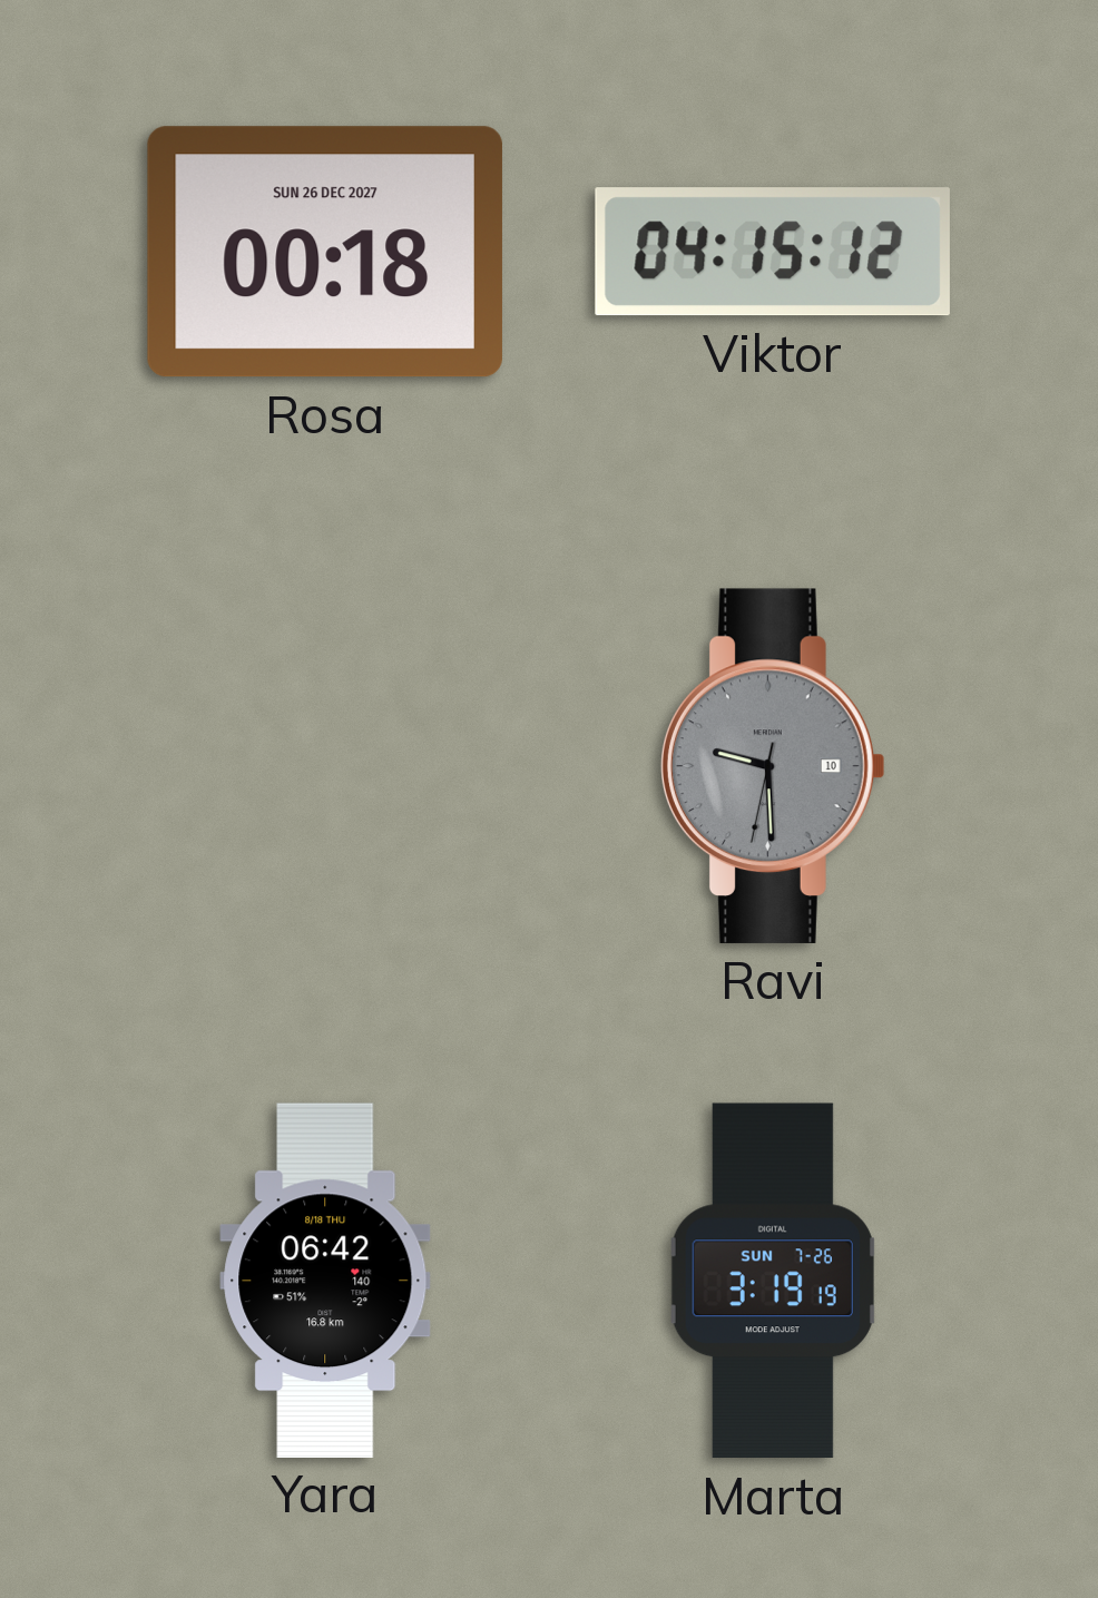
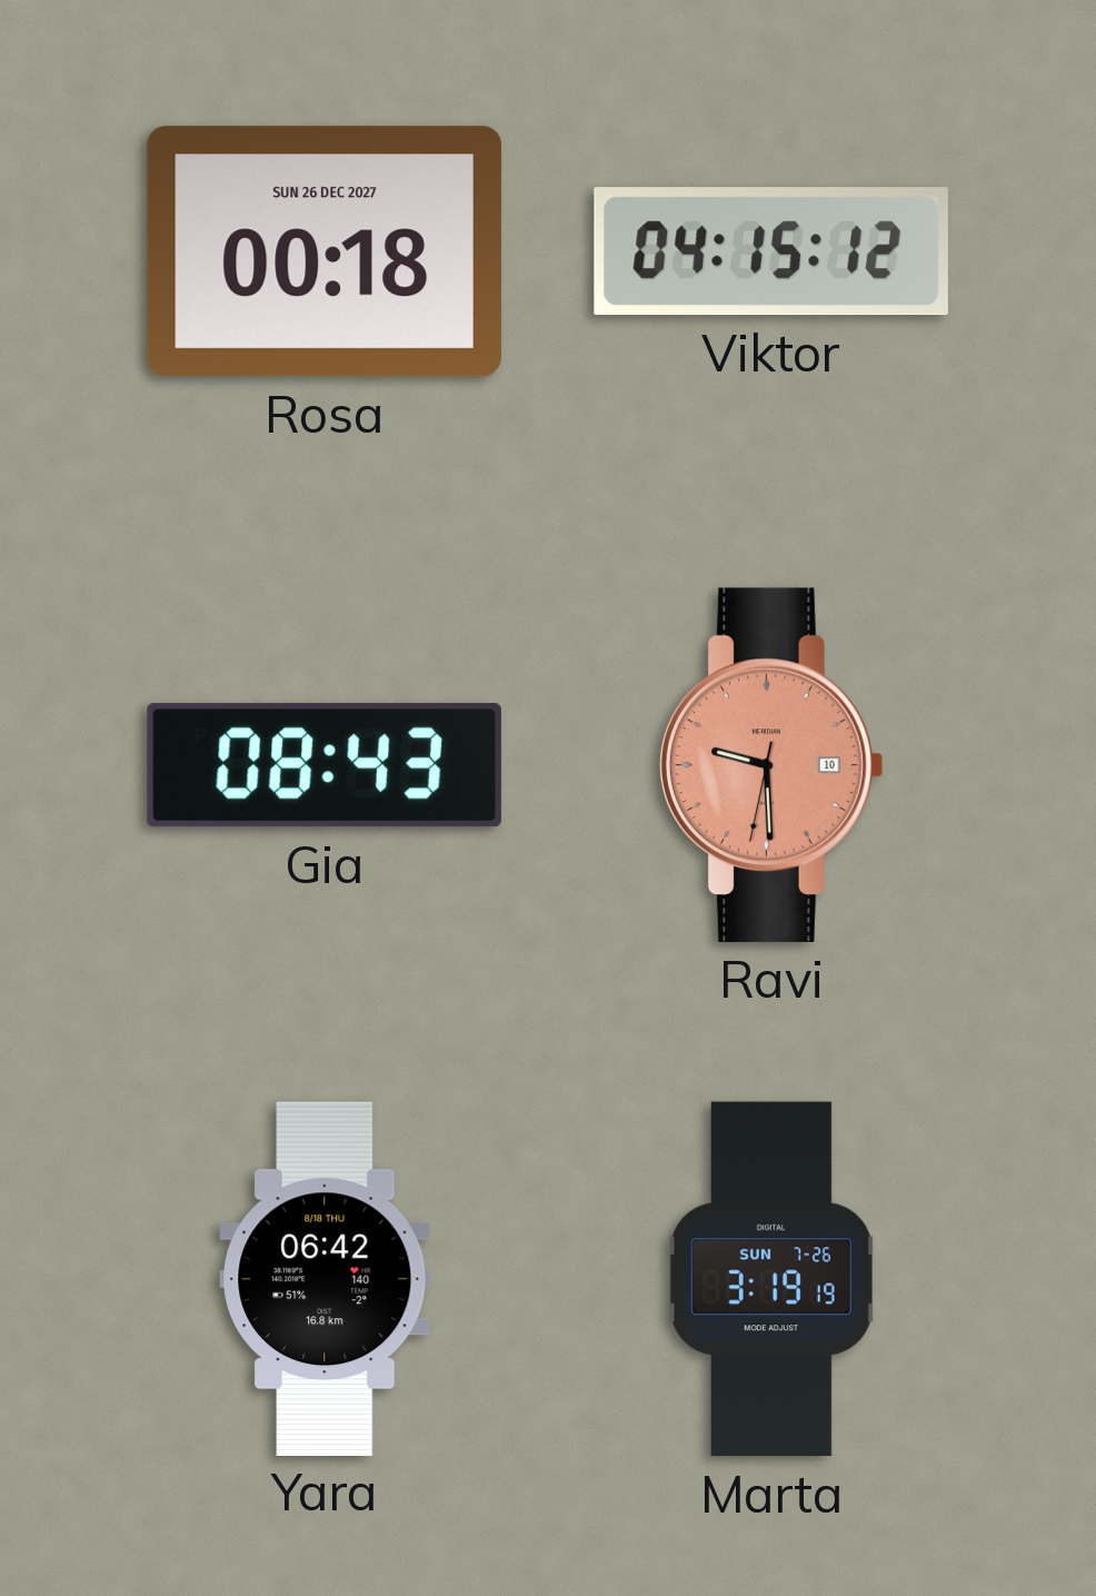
Gia: none -> 08:43
Ravi dial: grey -> salmon
